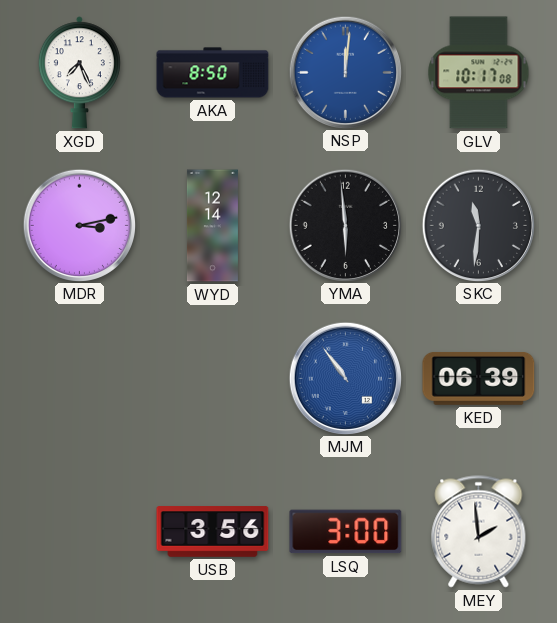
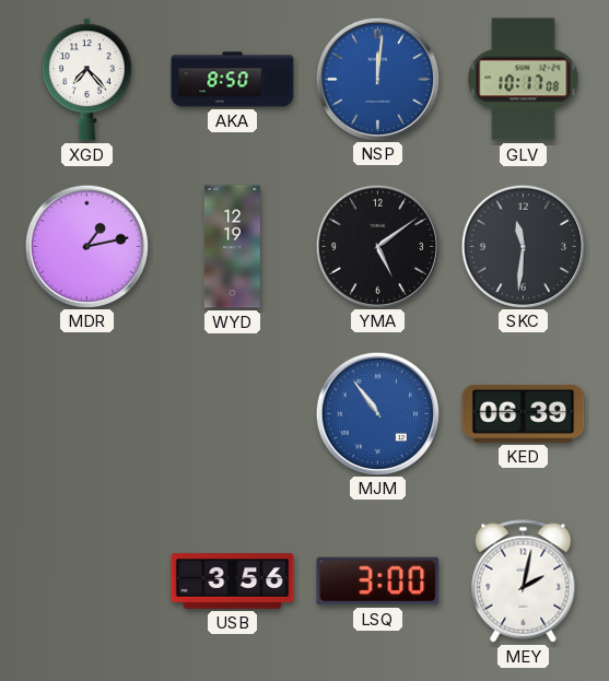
XGD: 7:26 -> 7:23
MDR: 3:13 -> 1:13
WYD: 12:14 -> 12:19
YMA: 5:59 -> 5:09
MEY: 1:59 -> 2:02
